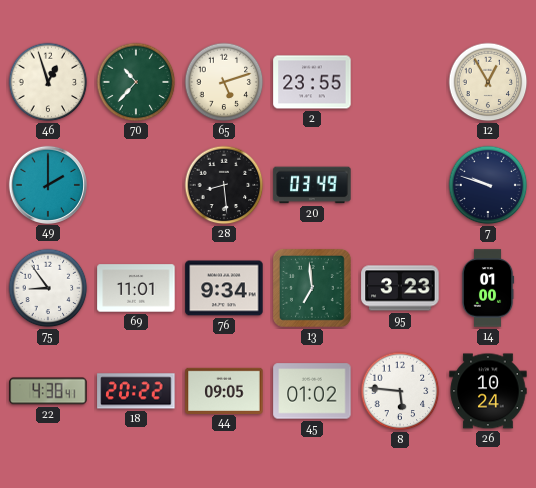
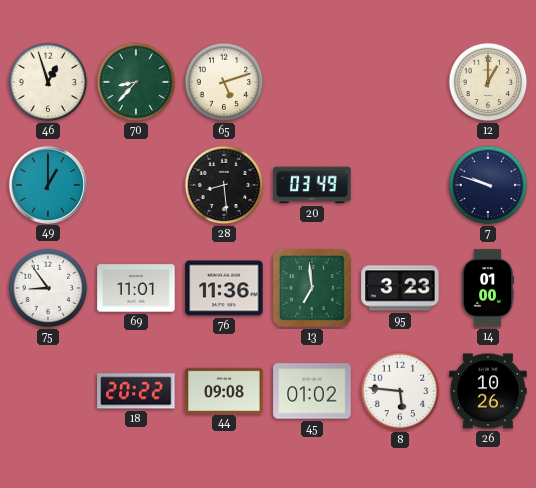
70: 10:37 -> 8:37
2: 23:55 -> none
12: 12:55 -> 1:00
49: 2:00 -> 1:00
76: 9:34 -> 11:36
22: 4:38 -> none
44: 09:05 -> 09:08
26: 10:24 -> 10:26
